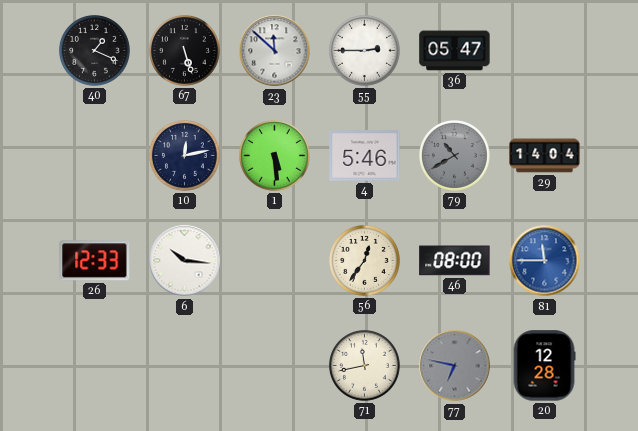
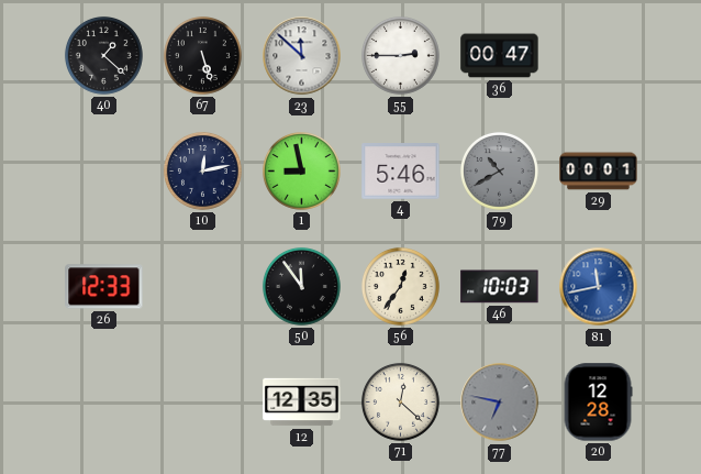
40: 1:19 -> 1:22
36: 05:47 -> 00:47
1: 5:29 -> 8:58
29: 14:04 -> 00:01
6: 10:16 -> none
50: none -> 11:54
46: 08:00 -> 10:03
81: 11:45 -> 11:43
12: none -> 12:35
71: 11:43 -> 12:22
